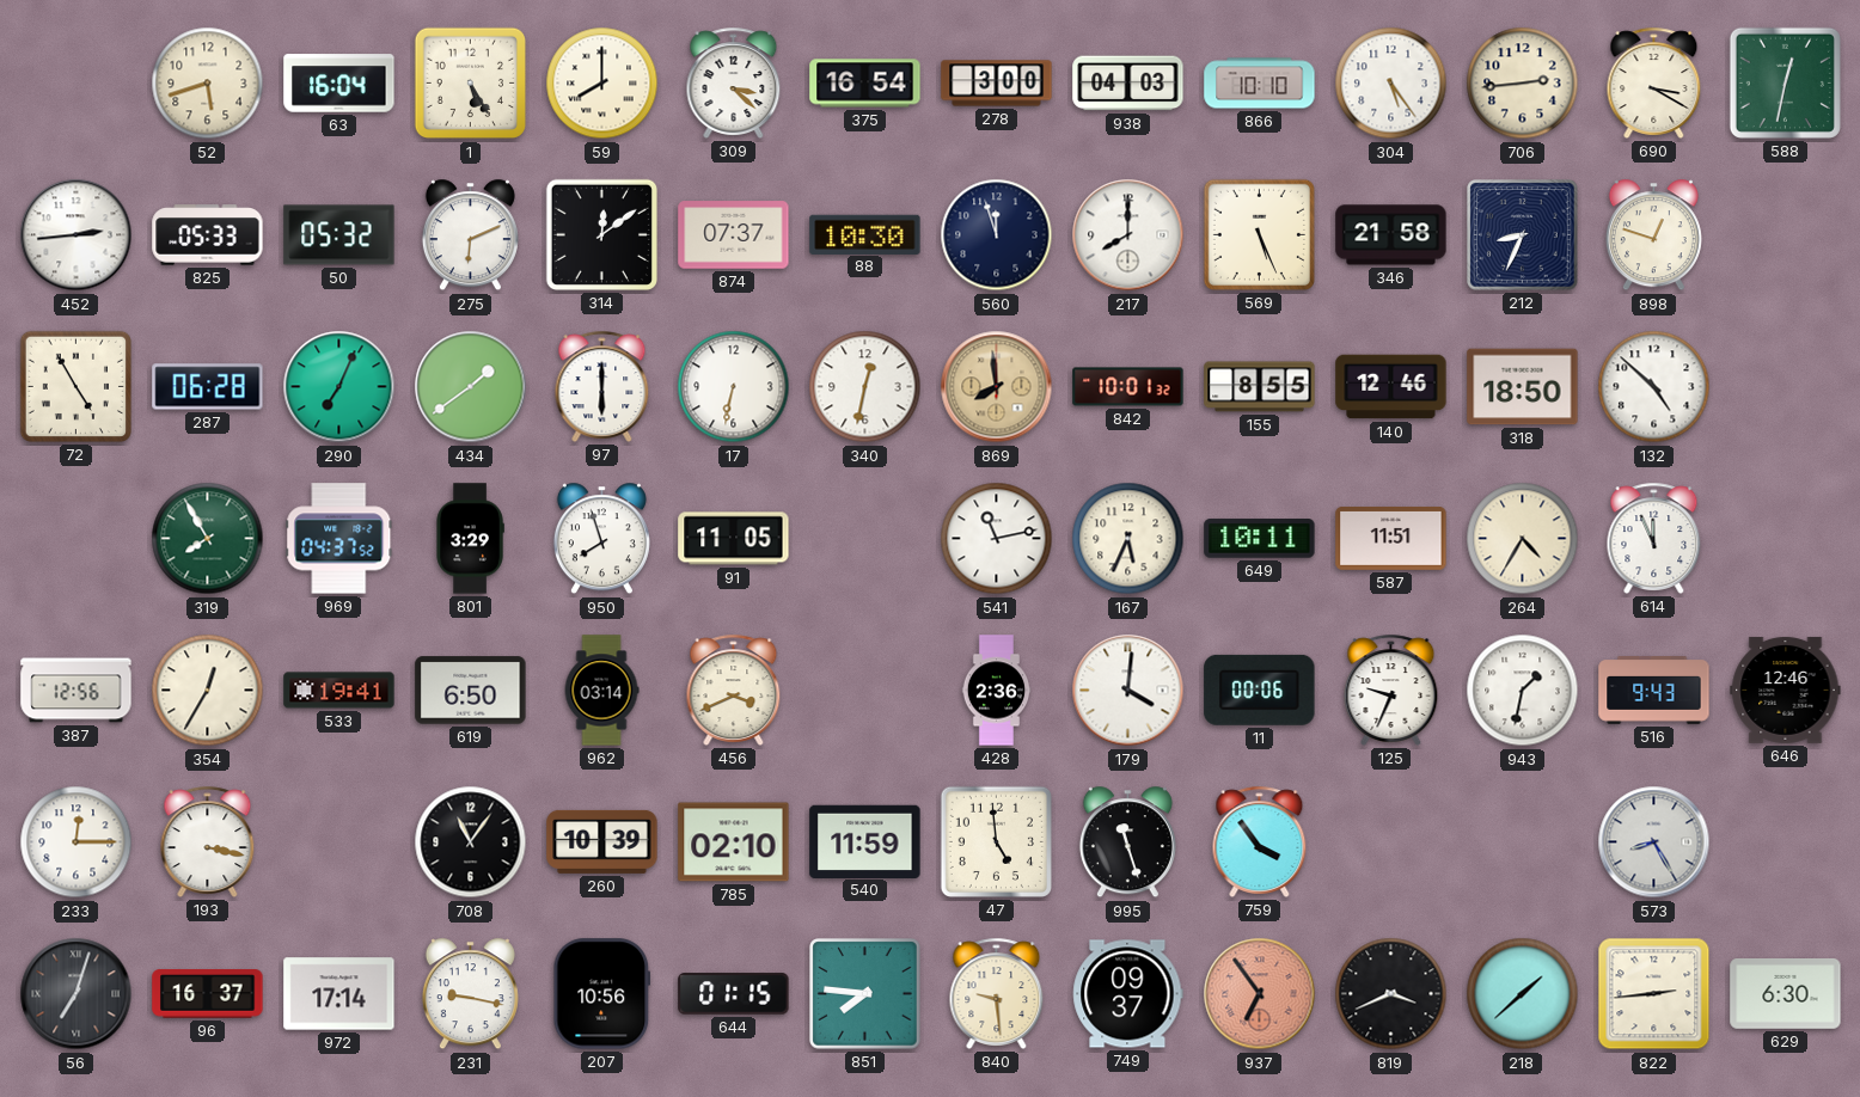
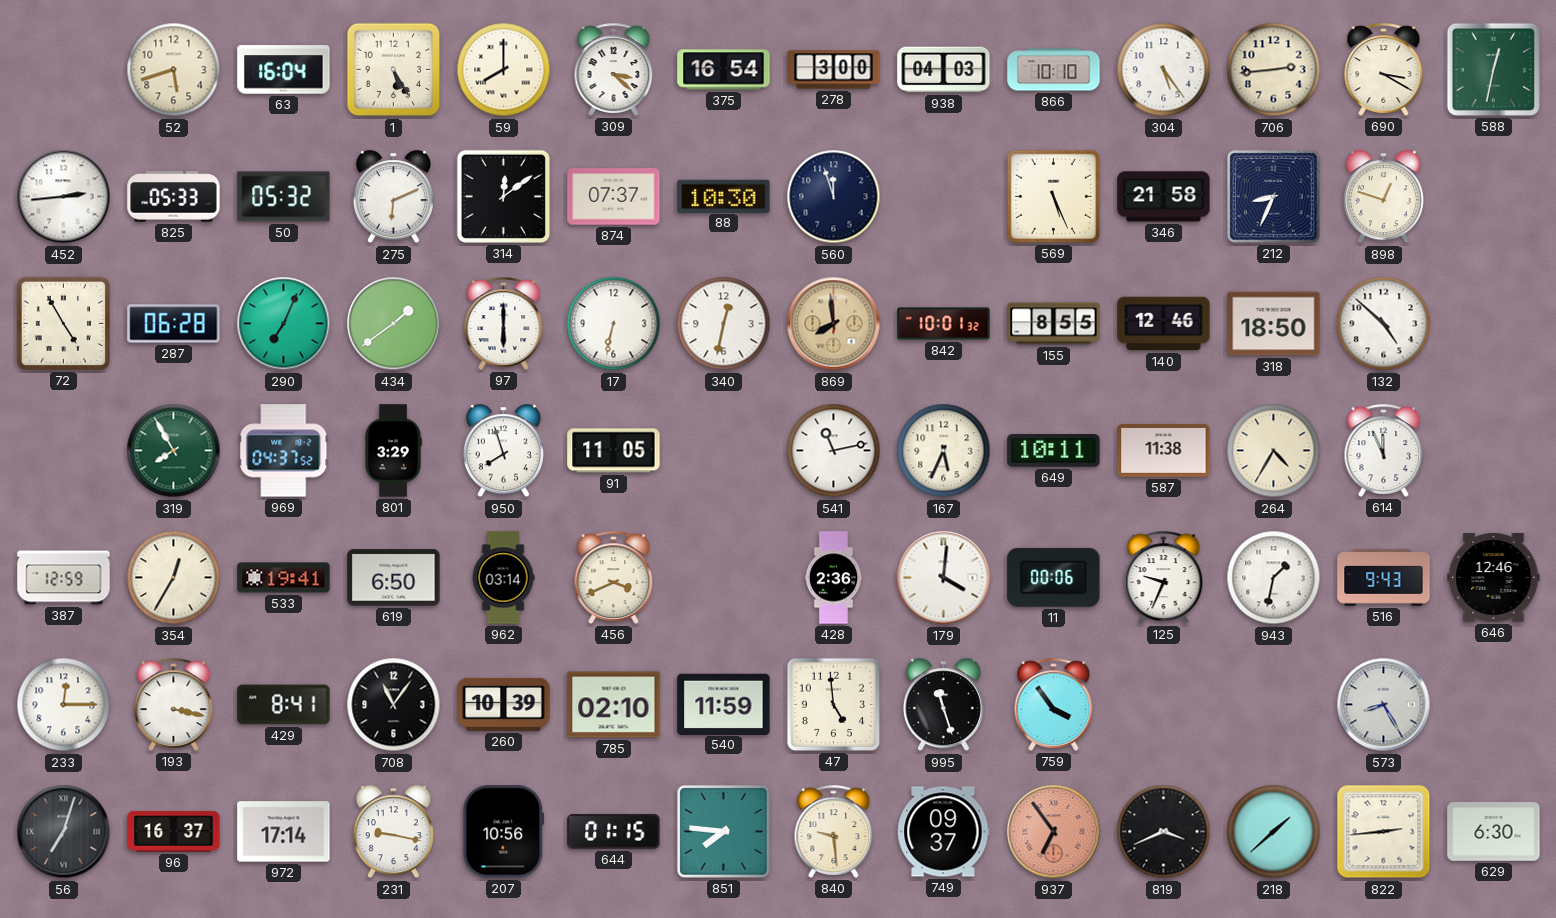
217: 8:00 -> none
587: 11:51 -> 11:38
387: 12:56 -> 12:59
429: none -> 8:41
